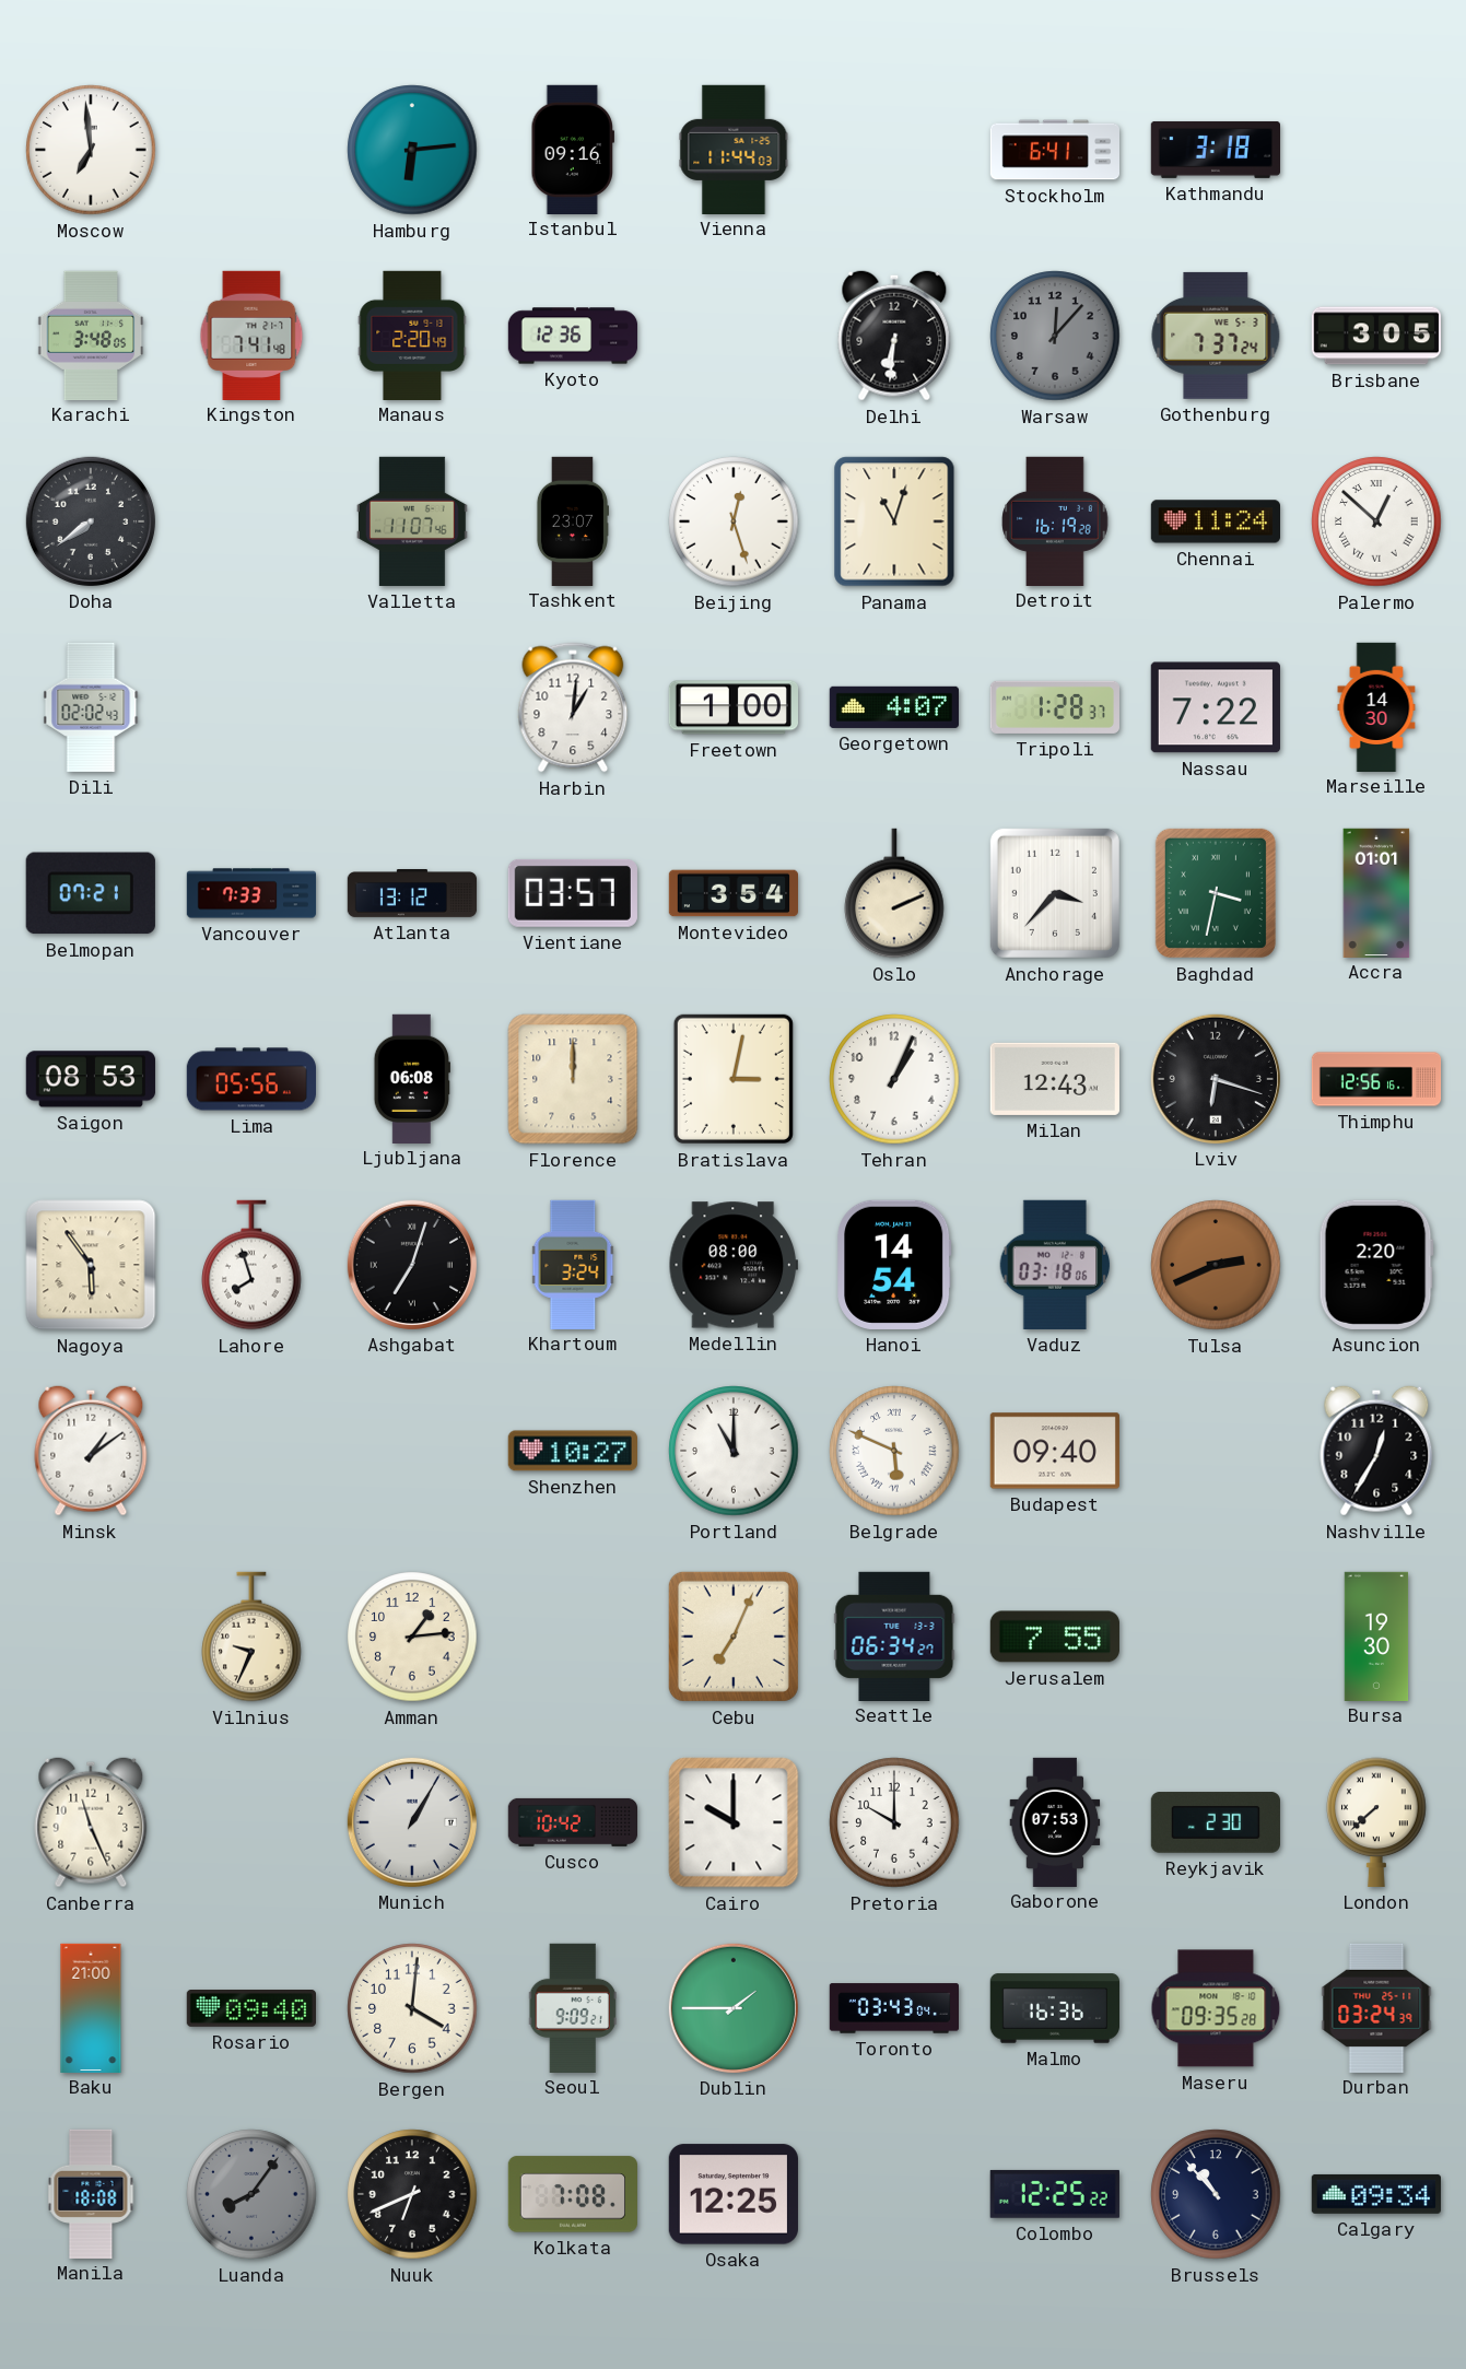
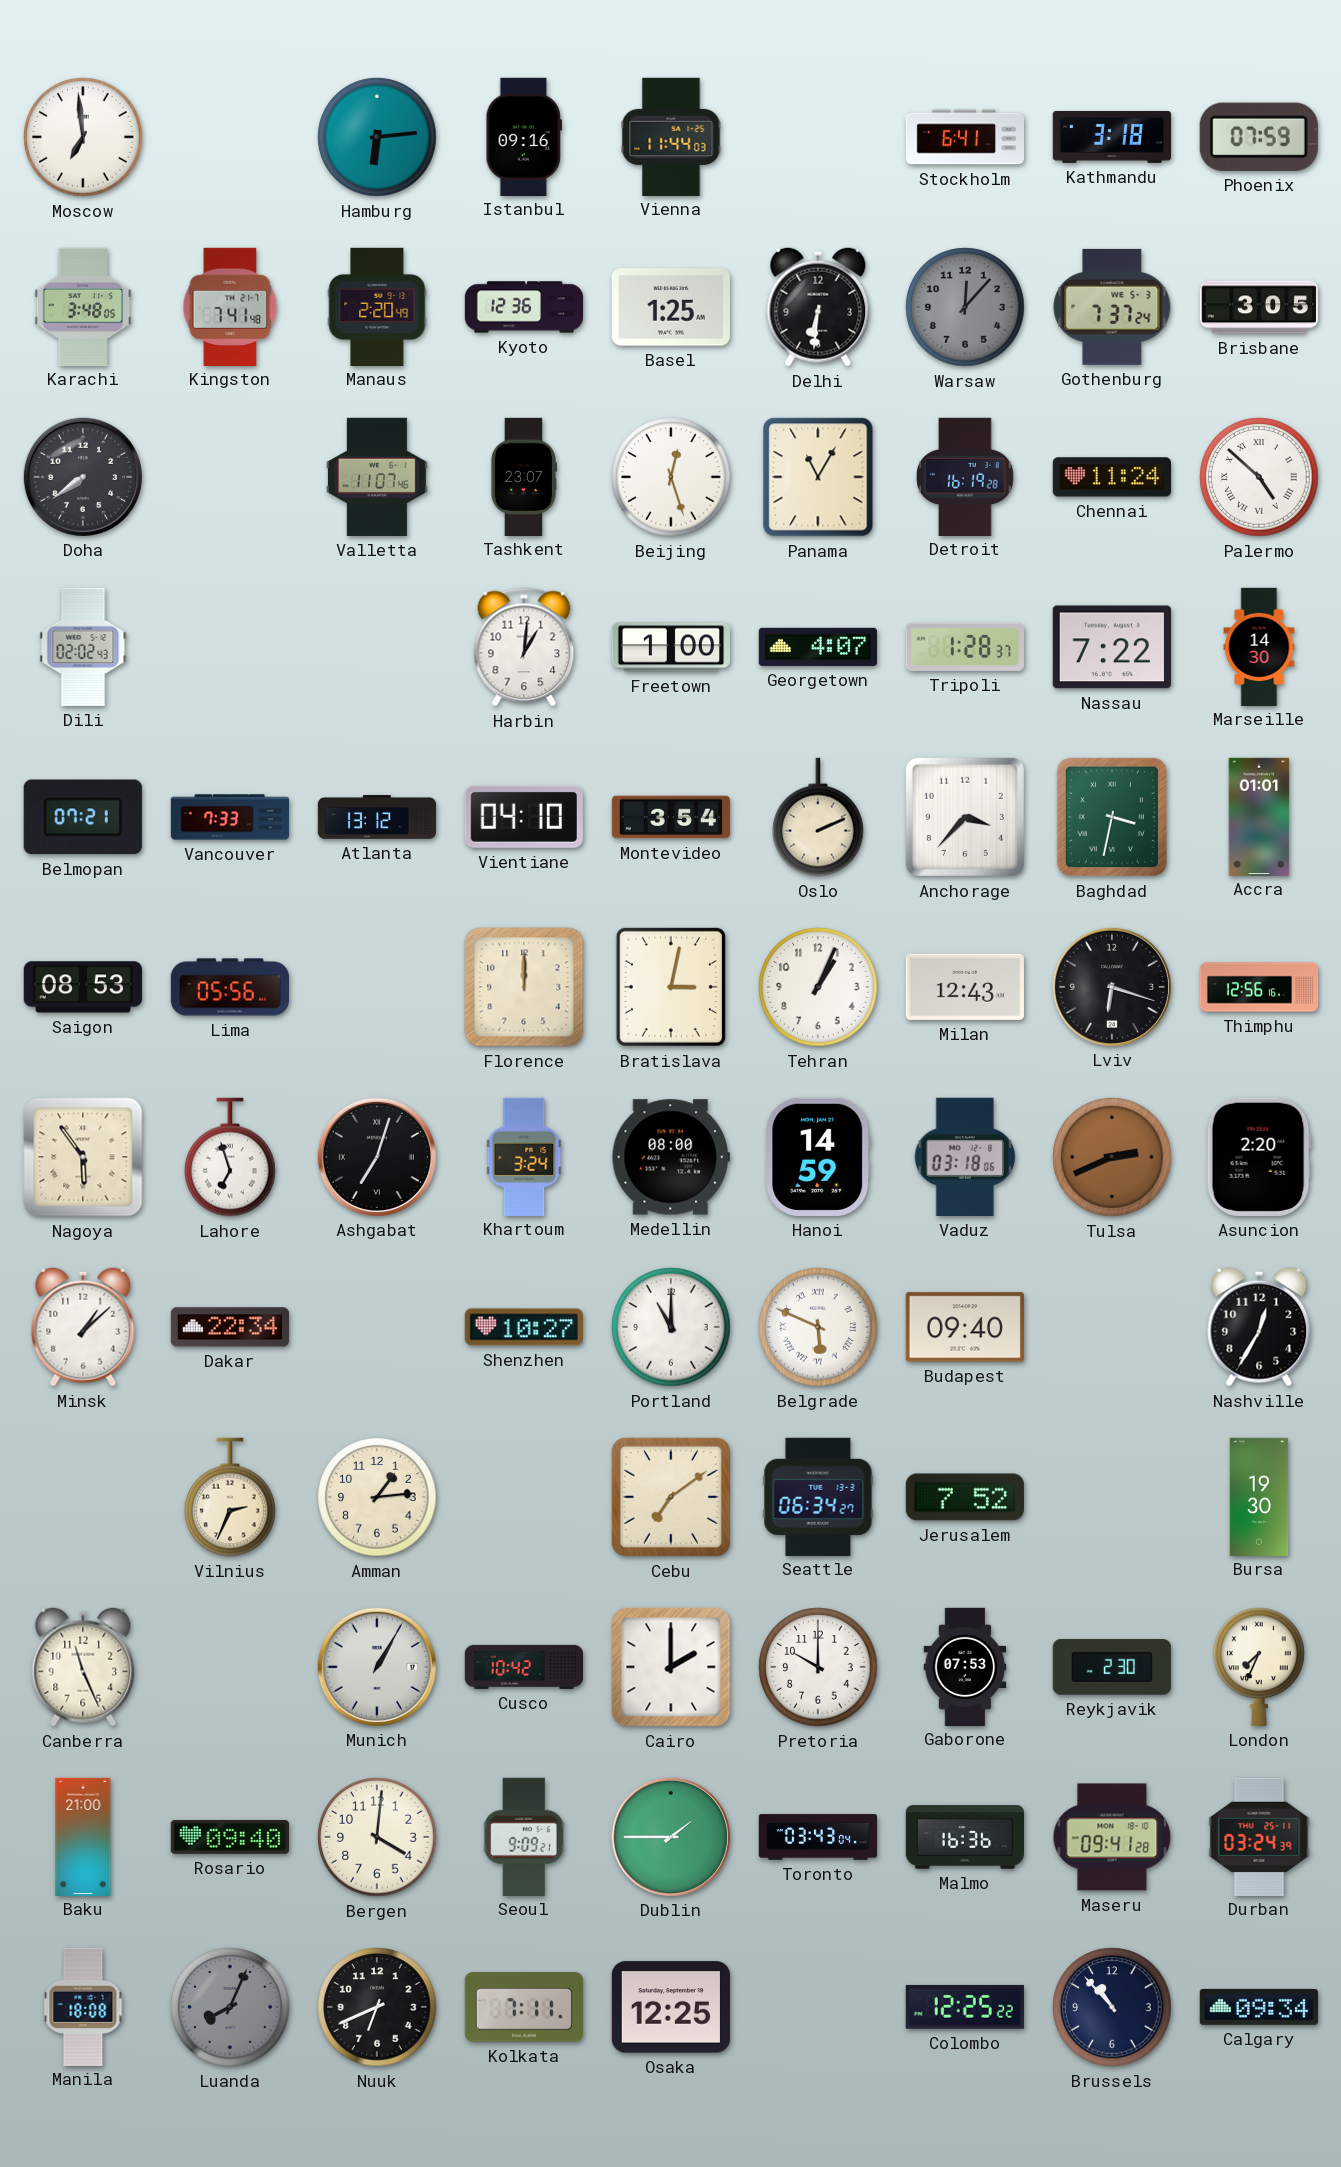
Phoenix: none -> 07:59
Basel: none -> 1:25
Panama: 11:03 -> 11:05
Palermo: 12:52 -> 4:52
Vientiane: 03:57 -> 04:10
Ljubljana: 06:08 -> none
Lahore: 7:57 -> 6:57
Hanoi: 14:54 -> 14:59
Minsk: 1:09 -> 1:08
Dakar: none -> 22:34
Vilnius: 9:34 -> 2:34
Cebu: 7:04 -> 7:09
Jerusalem: 7:55 -> 7:52
Cairo: 10:00 -> 2:00
London: 7:38 -> 7:34
Maseru: 09:35 -> 09:41
Luanda: 8:06 -> 8:04
Kolkata: 7:08 -> 7:11
